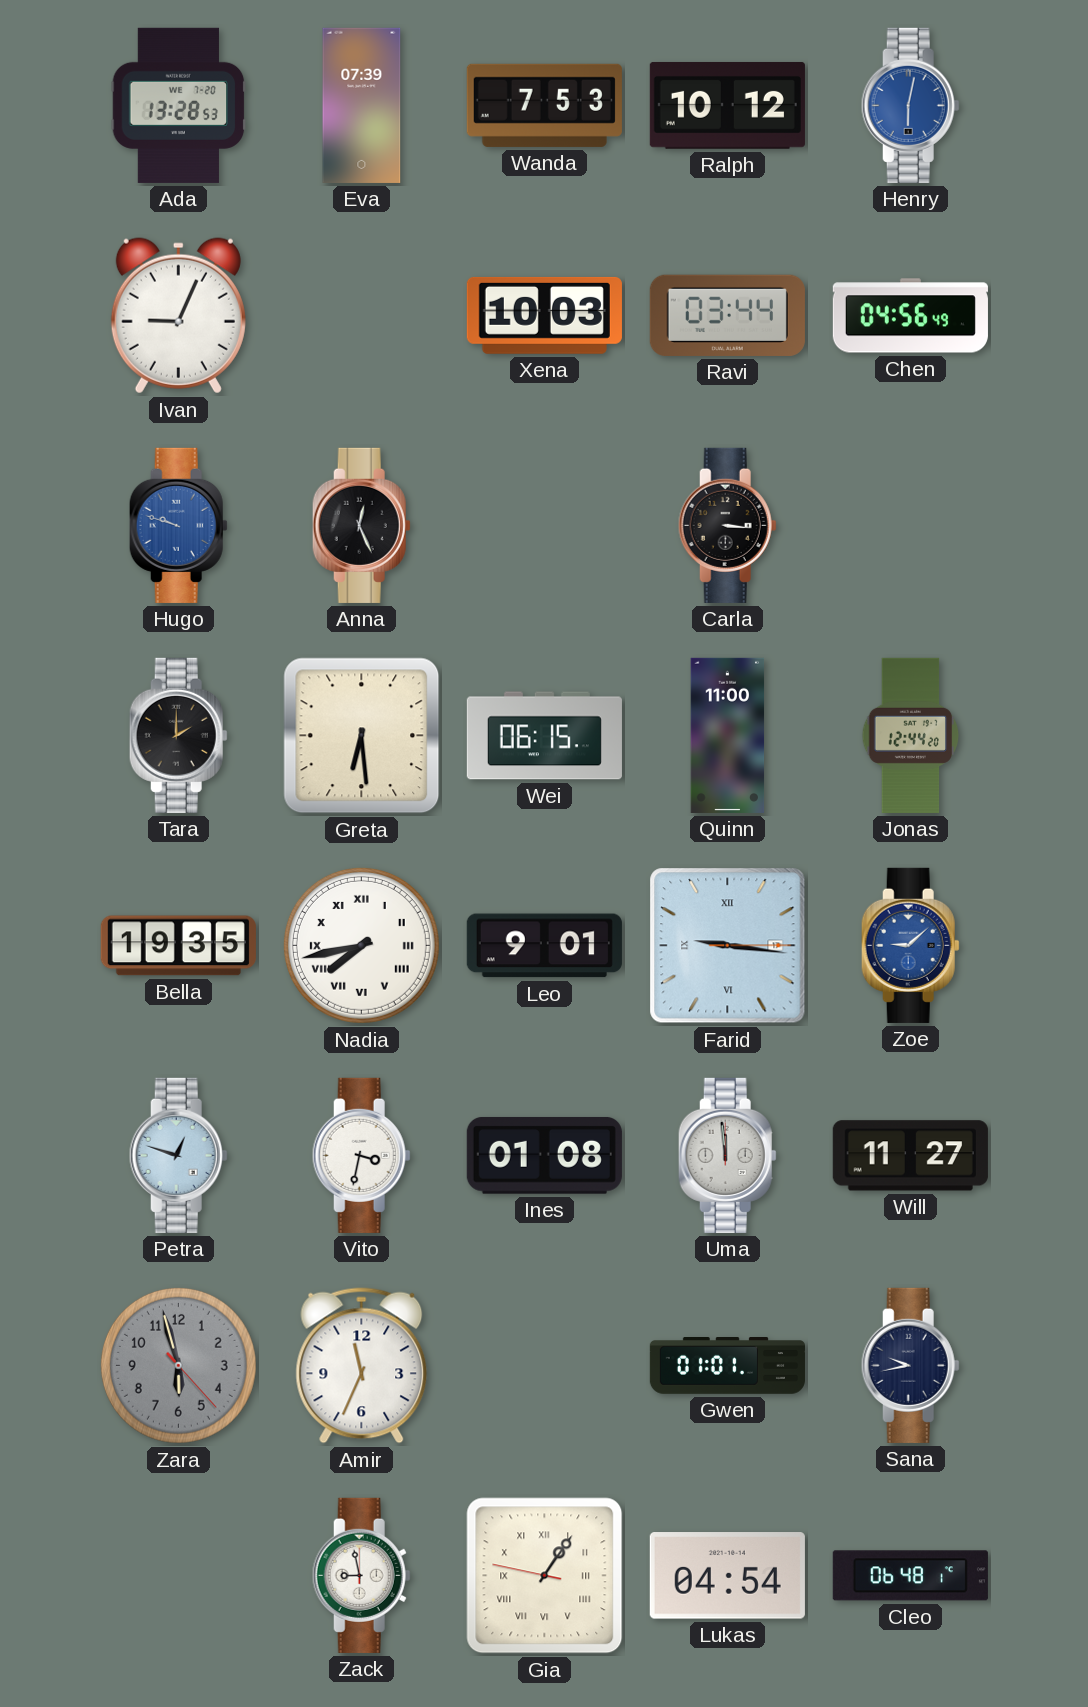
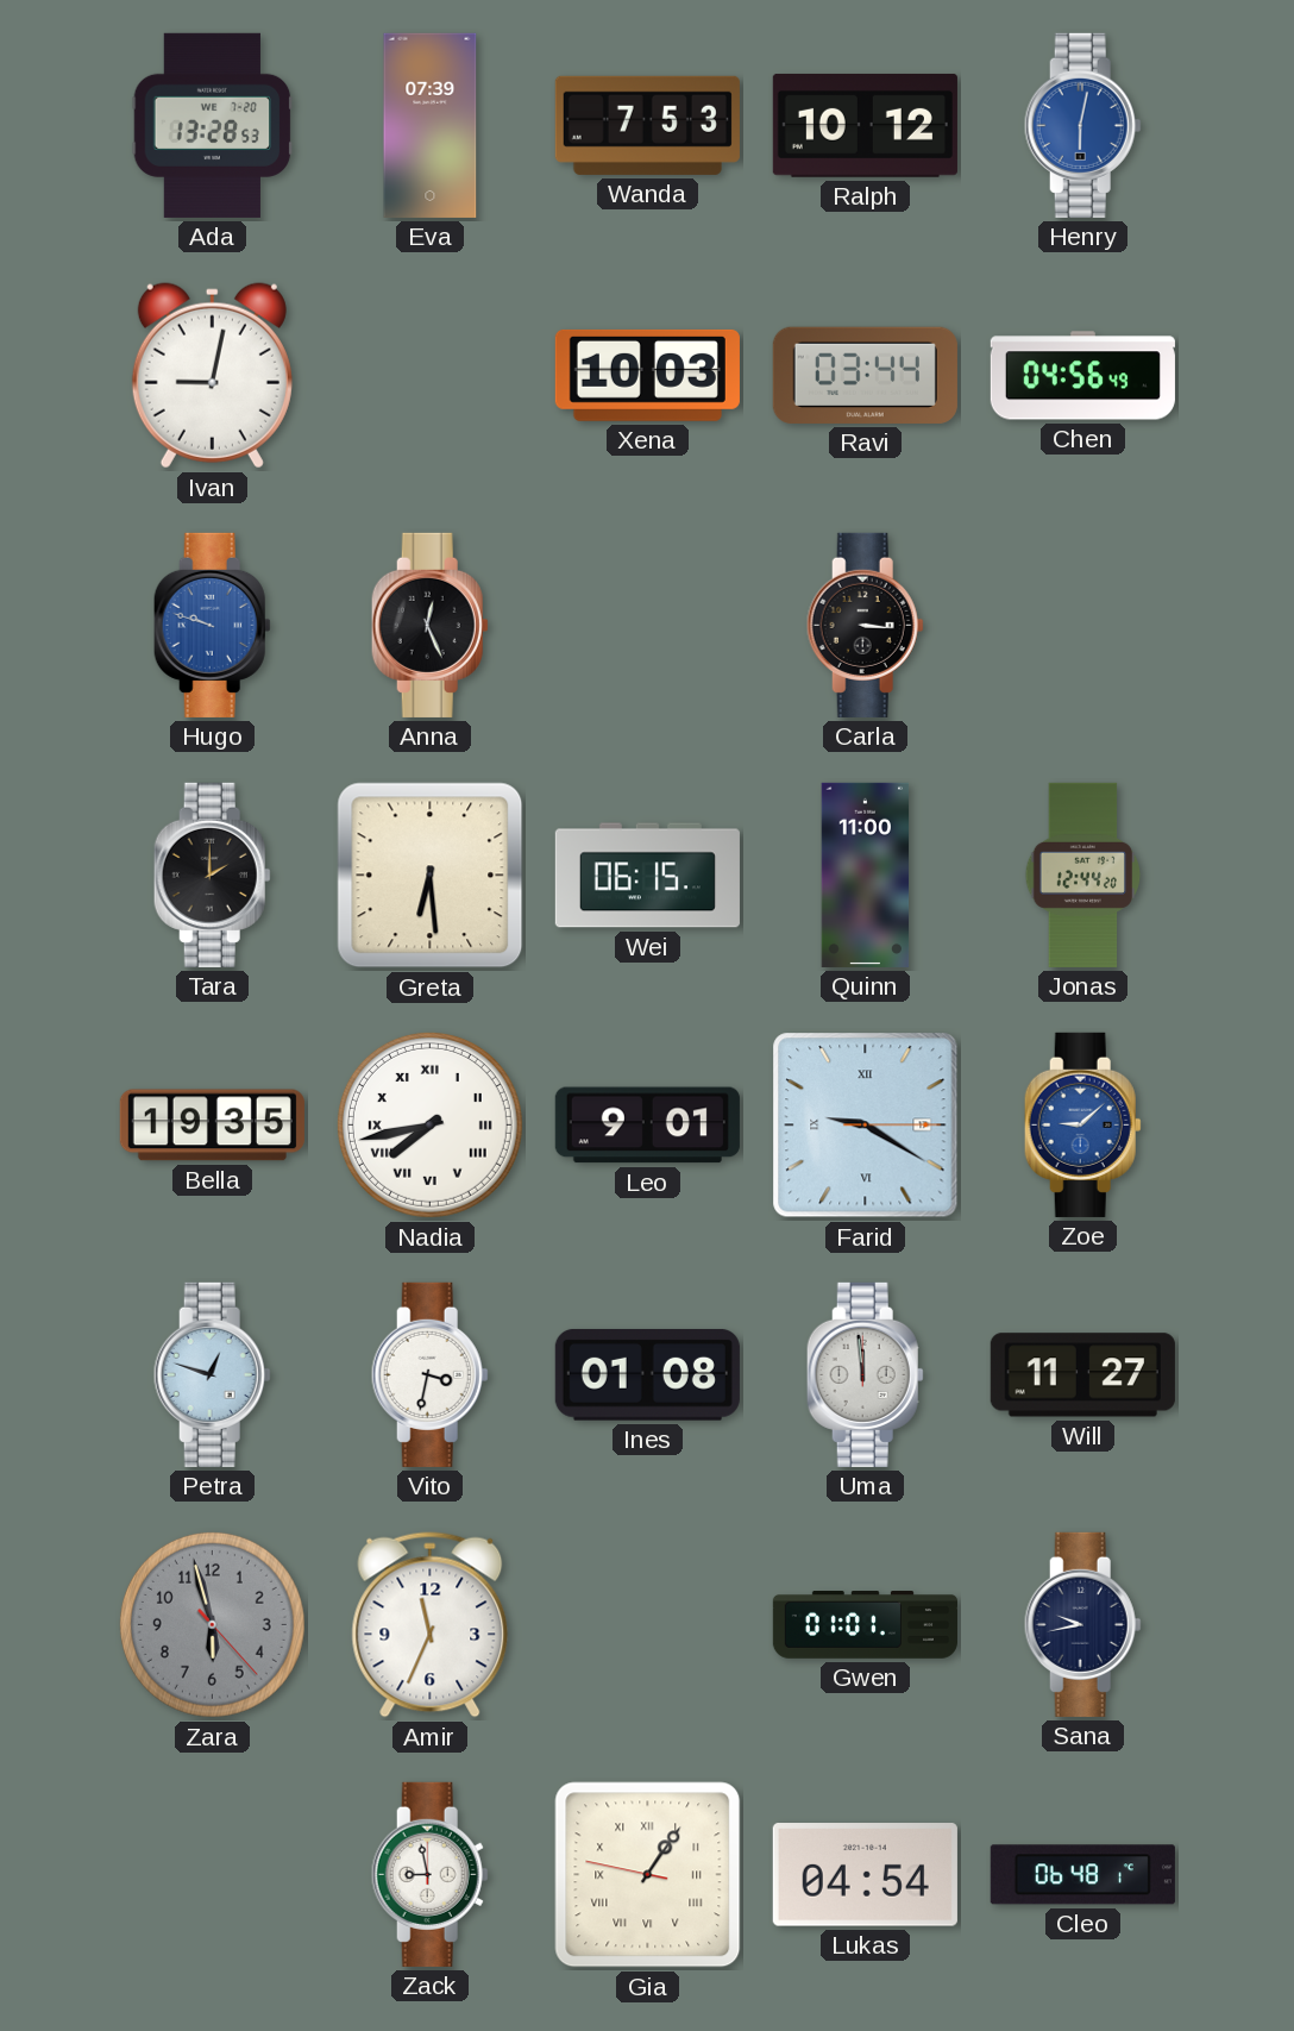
Ivan: 9:04 -> 9:02
Farid: 9:16 -> 9:20
